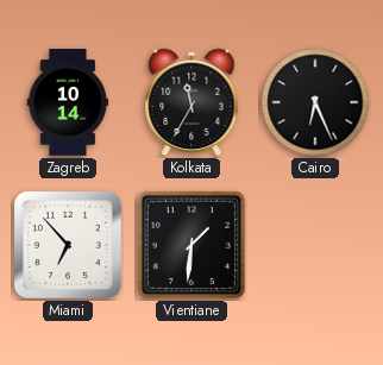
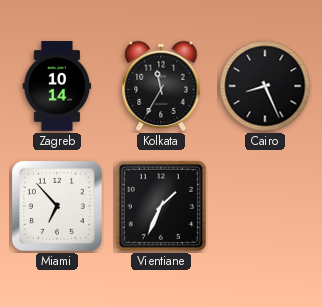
Cairo: 6:26 -> 8:26
Vientiane: 1:31 -> 1:34
